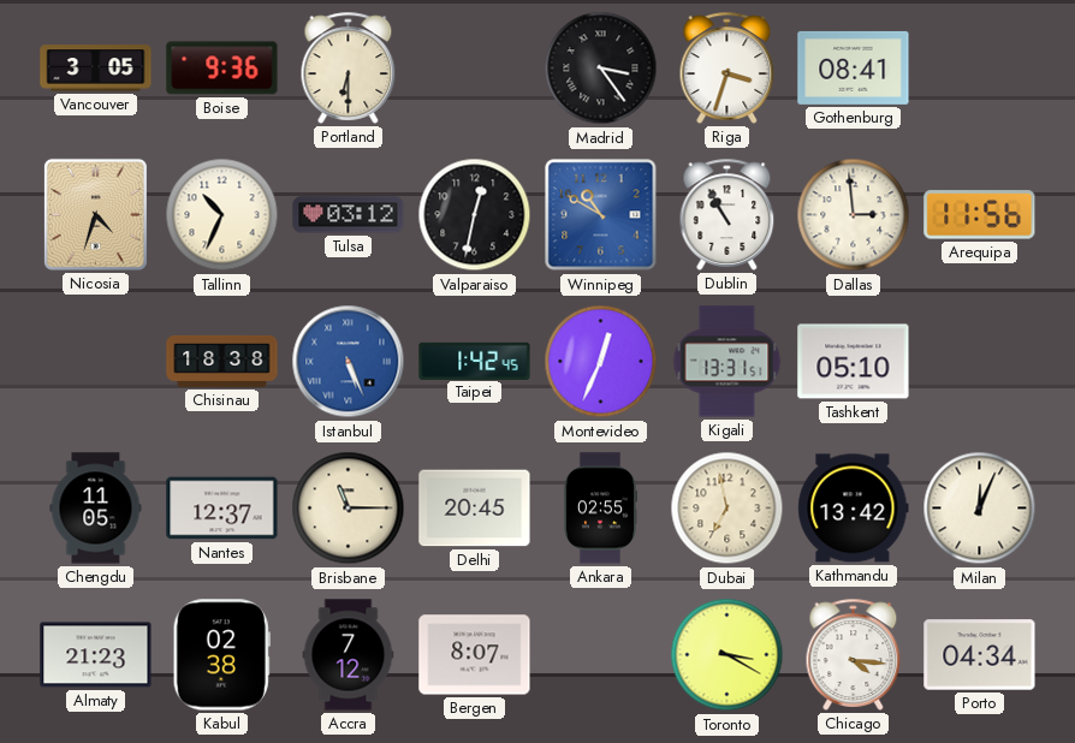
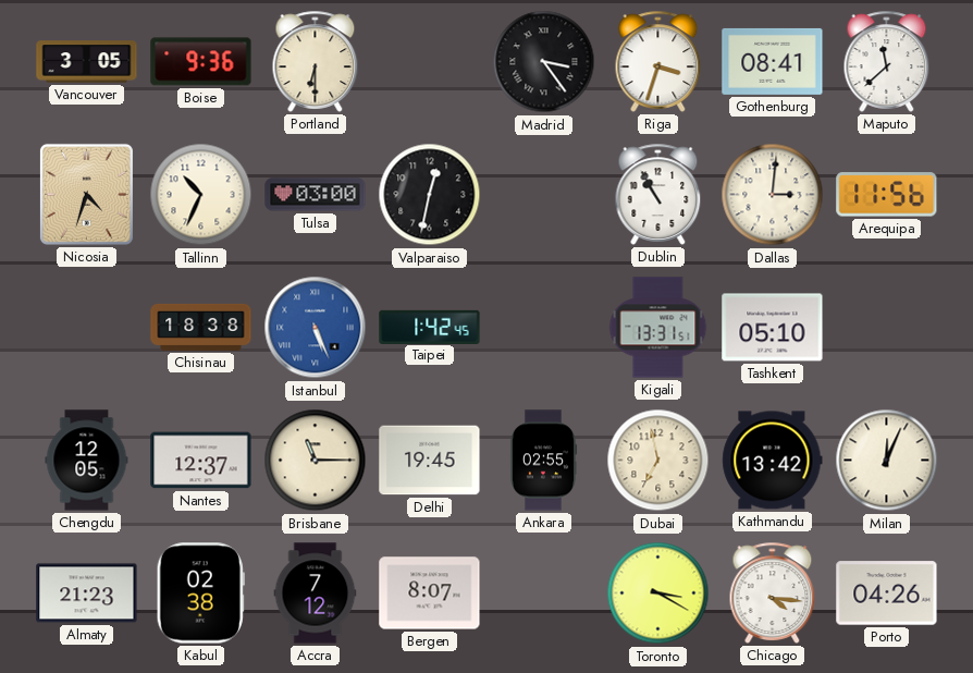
Maputo: none -> 11:38
Tulsa: 03:12 -> 03:00
Winnipeg: 10:50 -> none
Dallas: 2:59 -> 3:01
Montevideo: 12:34 -> none
Chengdu: 11:05 -> 12:05
Delhi: 20:45 -> 19:45
Porto: 04:34 -> 04:26
